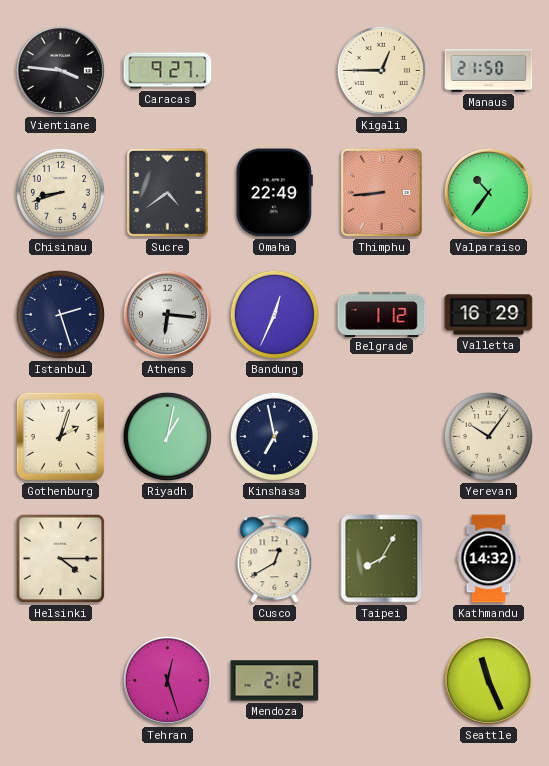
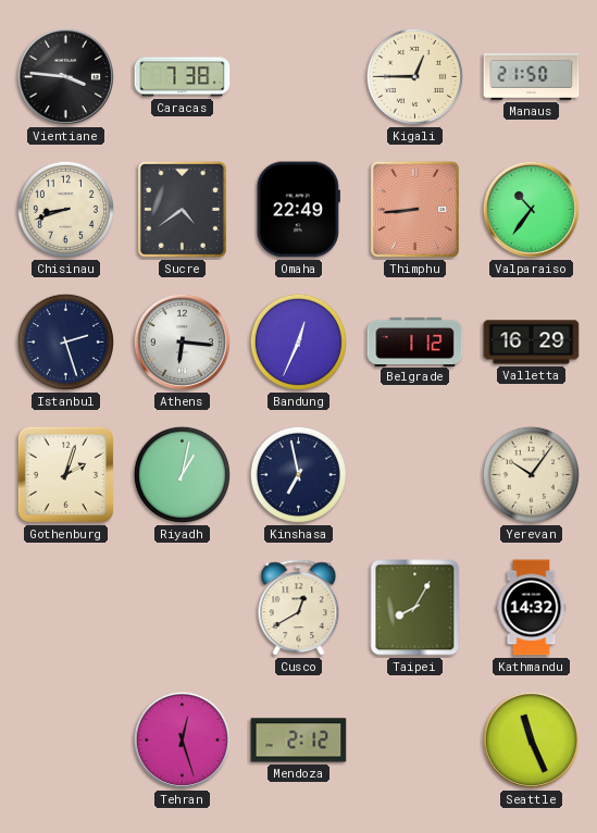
Caracas: 9:27 -> 7:38
Helsinki: 4:15 -> none
